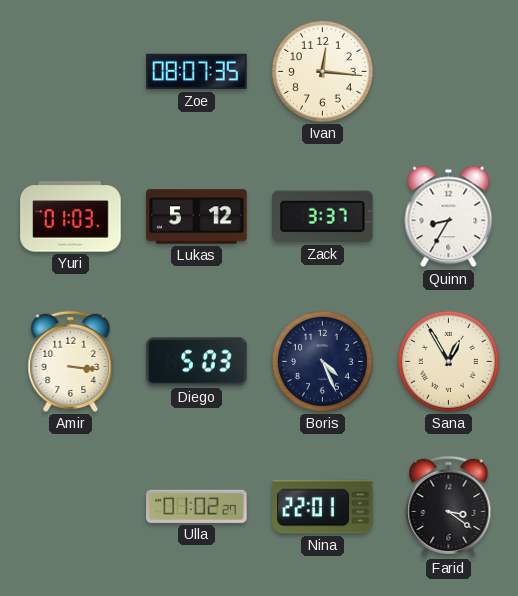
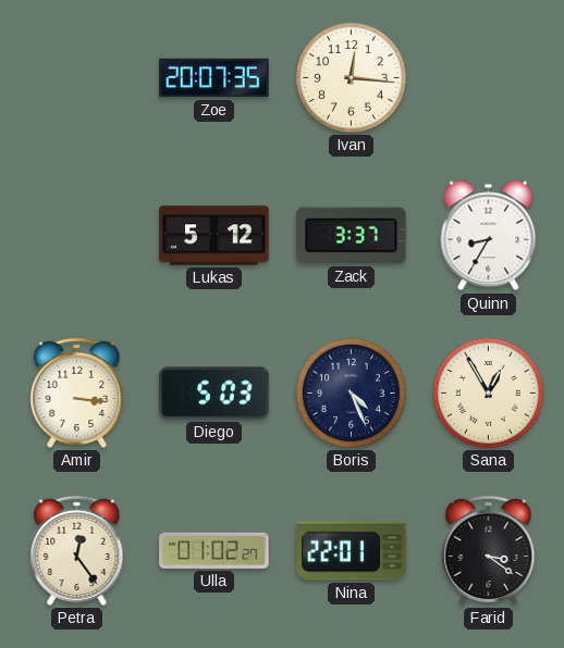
Zoe: 08:07 -> 20:07
Yuri: 01:03 -> none
Petra: none -> 12:24
